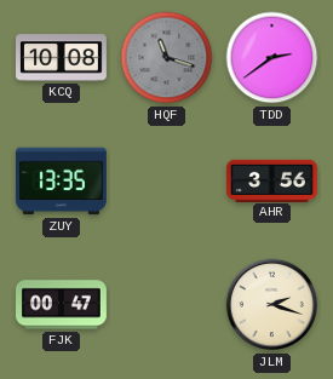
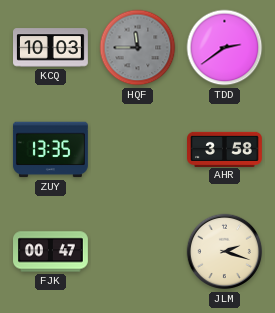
KCQ: 10:08 -> 10:03
HQF: 11:18 -> 11:45
AHR: 3:56 -> 3:58
